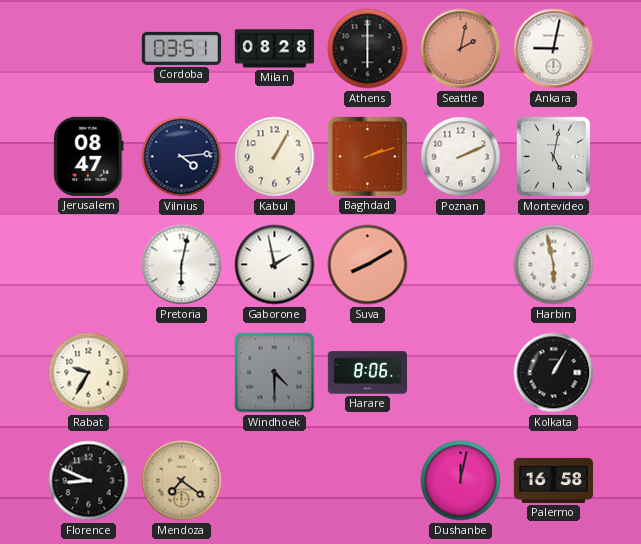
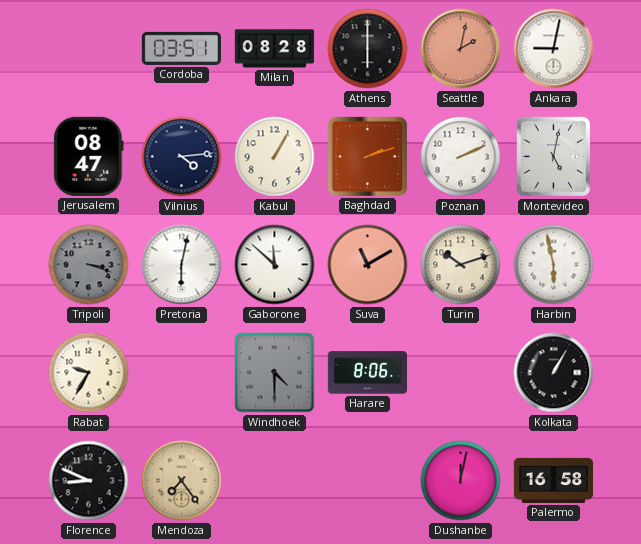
Tripoli: none -> 3:18
Gaborone: 1:58 -> 11:52
Suva: 8:10 -> 11:10
Turin: none -> 10:12
Mendoza: 7:21 -> 7:24
